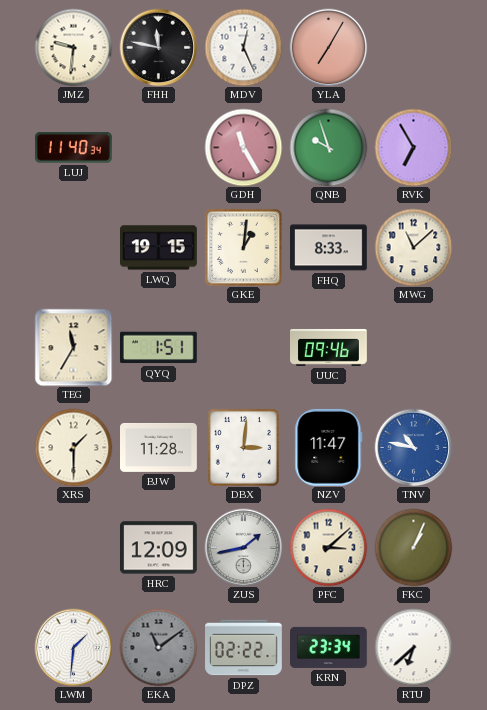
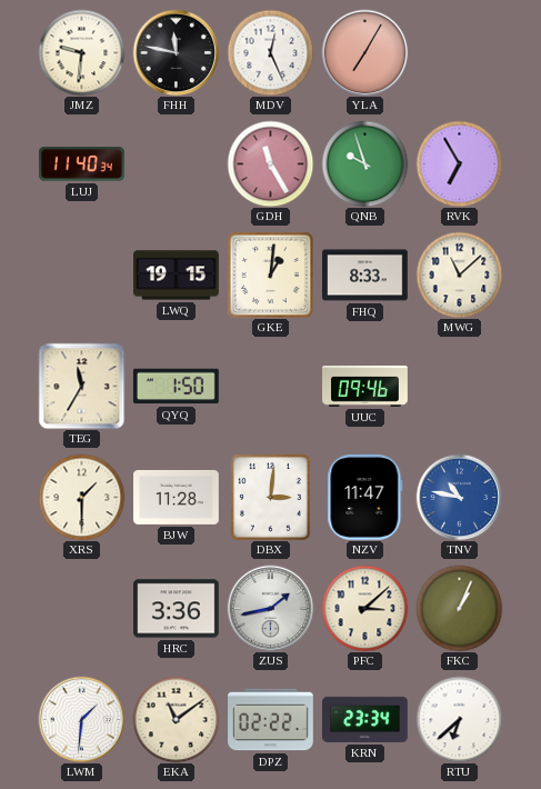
QYQ: 1:51 -> 1:50
HRC: 12:09 -> 3:36
EKA dial: grey -> cream
